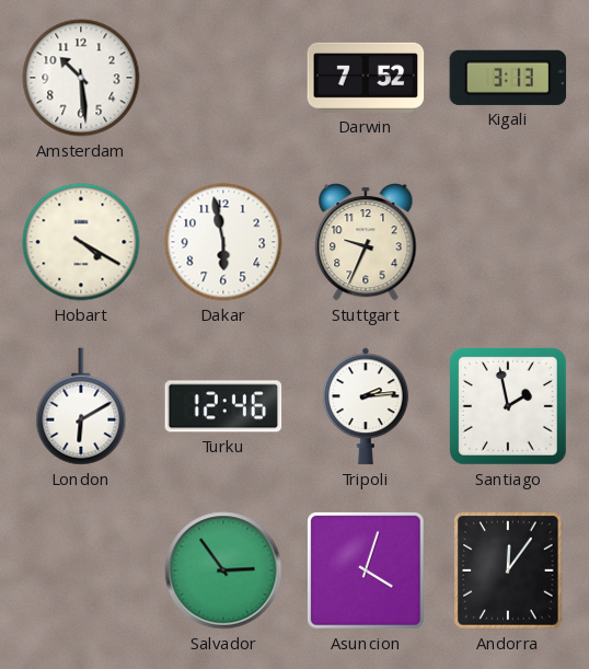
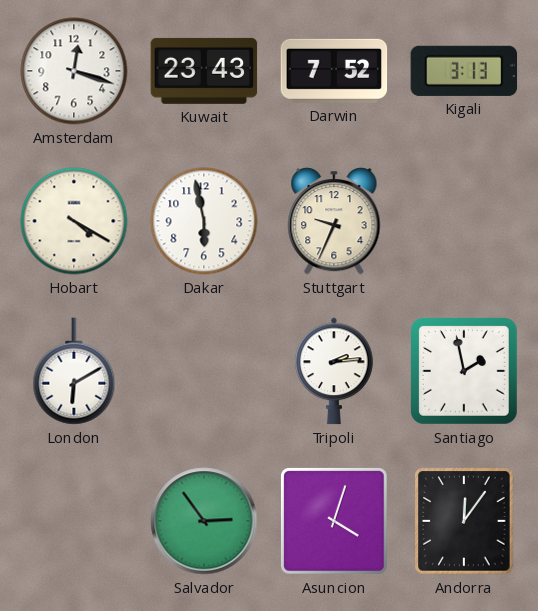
Amsterdam: 10:29 -> 12:18
Kuwait: none -> 23:43
Turku: 12:46 -> none
